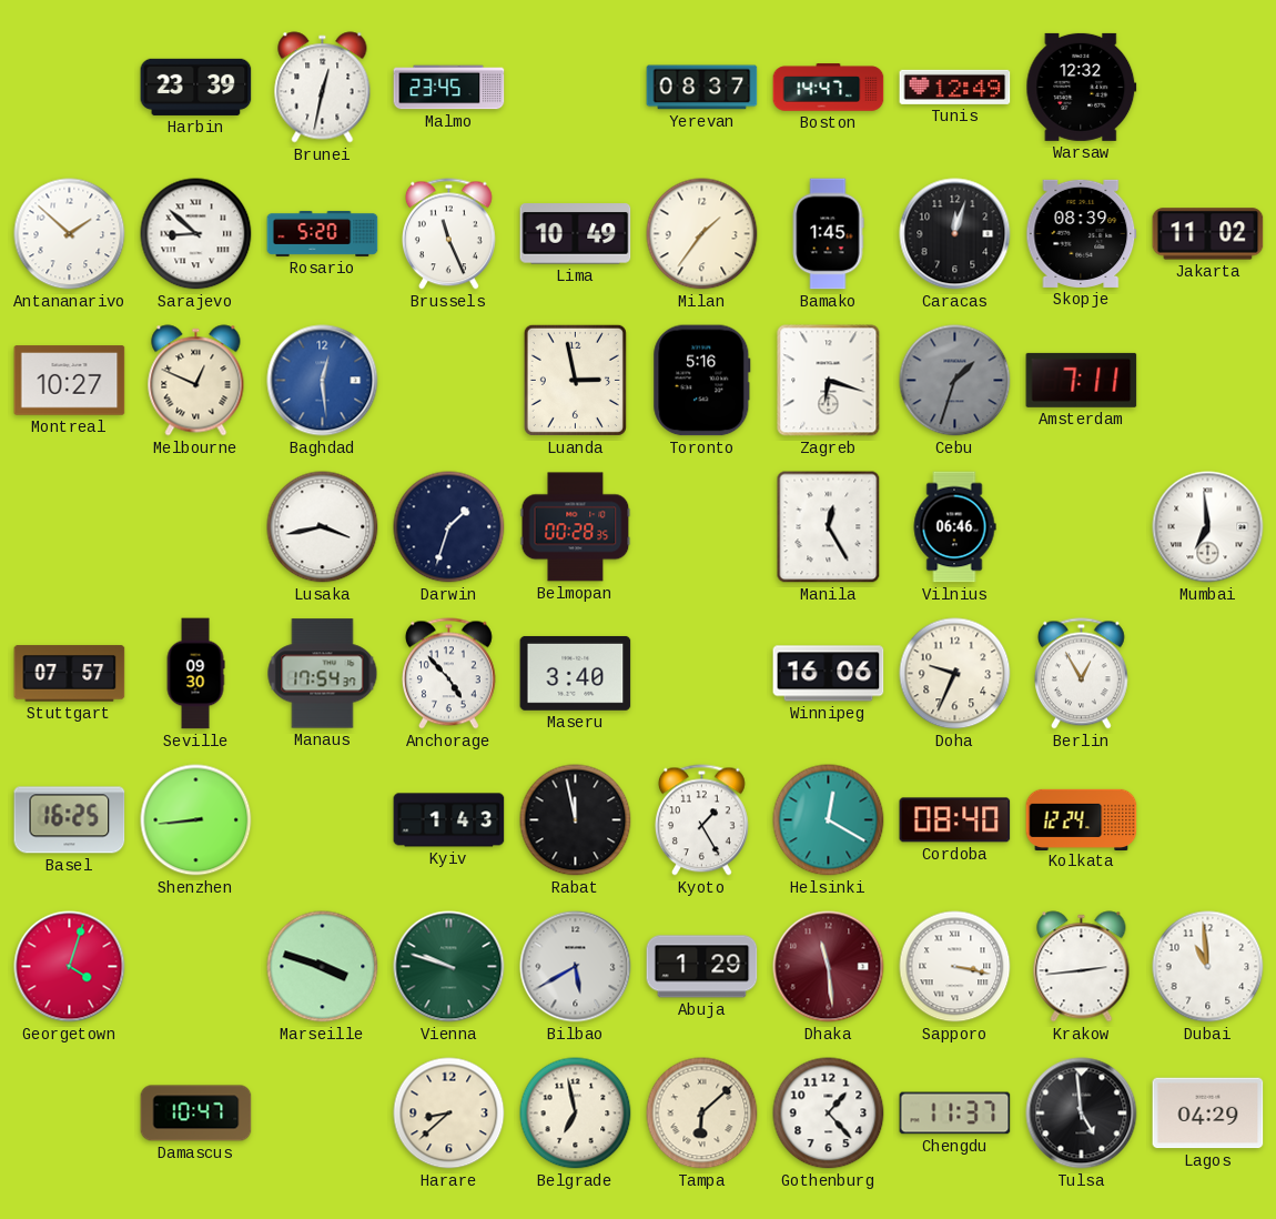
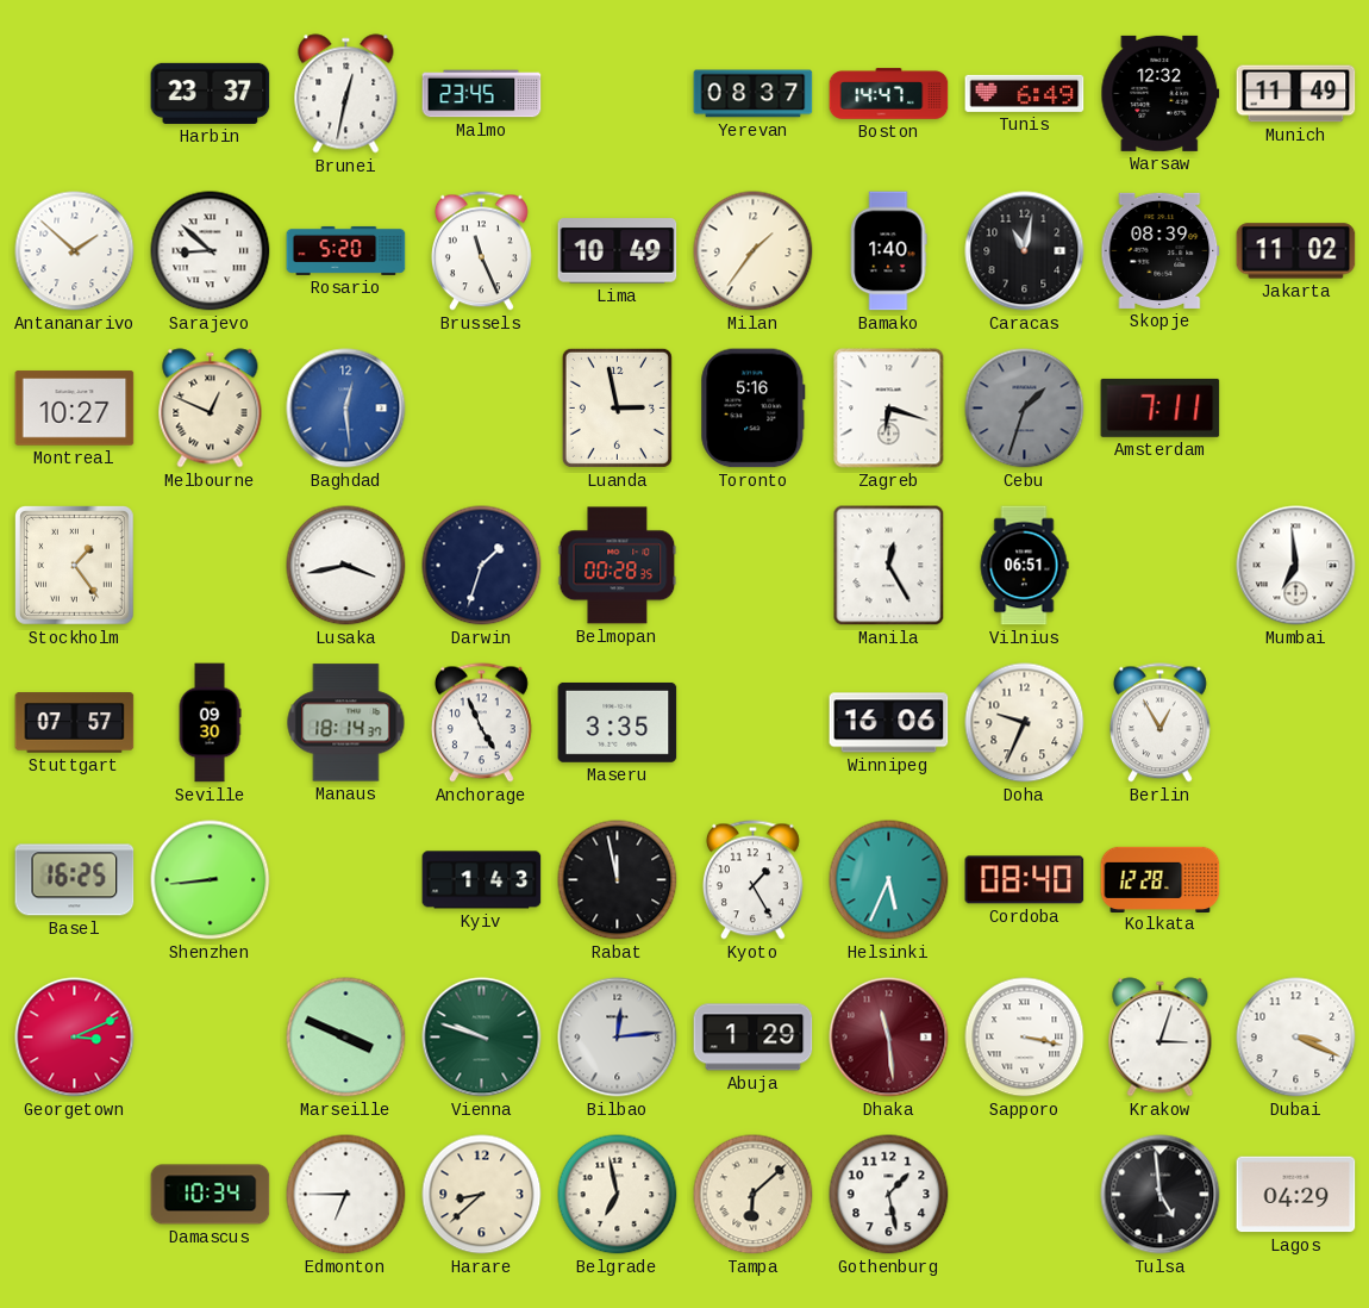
Harbin: 23:39 -> 23:37
Tunis: 12:49 -> 6:49
Munich: none -> 11:49
Bamako: 1:45 -> 1:40
Caracas: 12:03 -> 11:02
Stockholm: none -> 1:24
Vilnius: 06:46 -> 06:51
Manaus: 17:54 -> 18:14
Anchorage: 4:53 -> 4:56
Maseru: 3:40 -> 3:35
Helsinki: 12:20 -> 5:34
Kolkata: 12:24 -> 12:28
Georgetown: 4:03 -> 3:11
Marseille: 3:48 -> 3:49
Bilbao: 5:40 -> 12:14
Krakow: 2:44 -> 3:03
Dubai: 10:59 -> 3:19
Damascus: 10:47 -> 10:34
Edmonton: none -> 6:45
Gothenburg: 1:23 -> 1:28
Chengdu: 11:37 -> none
